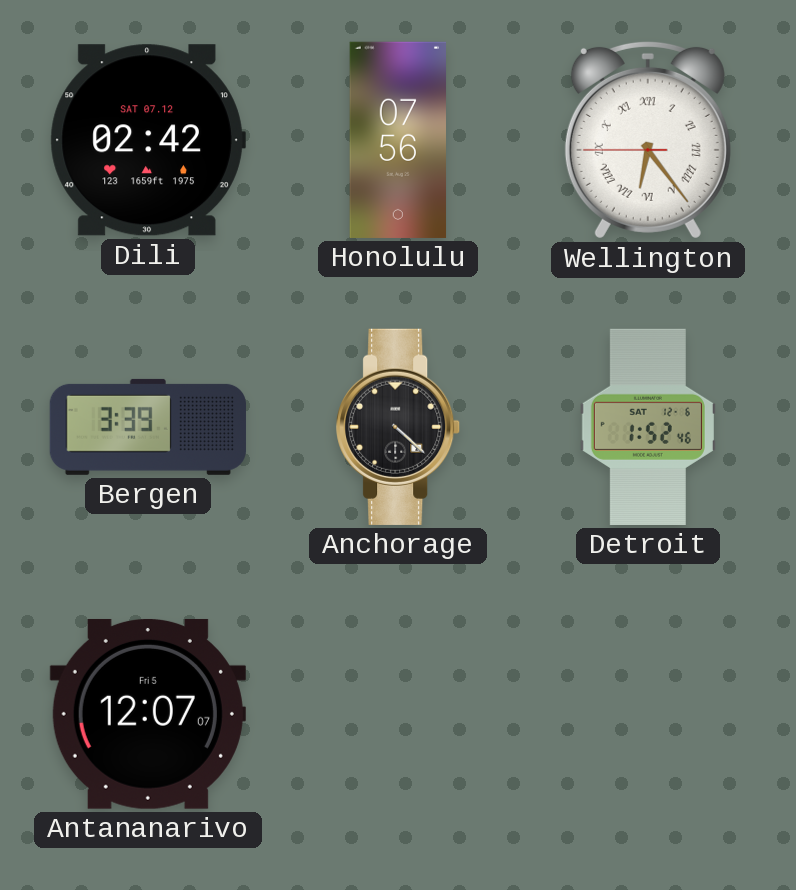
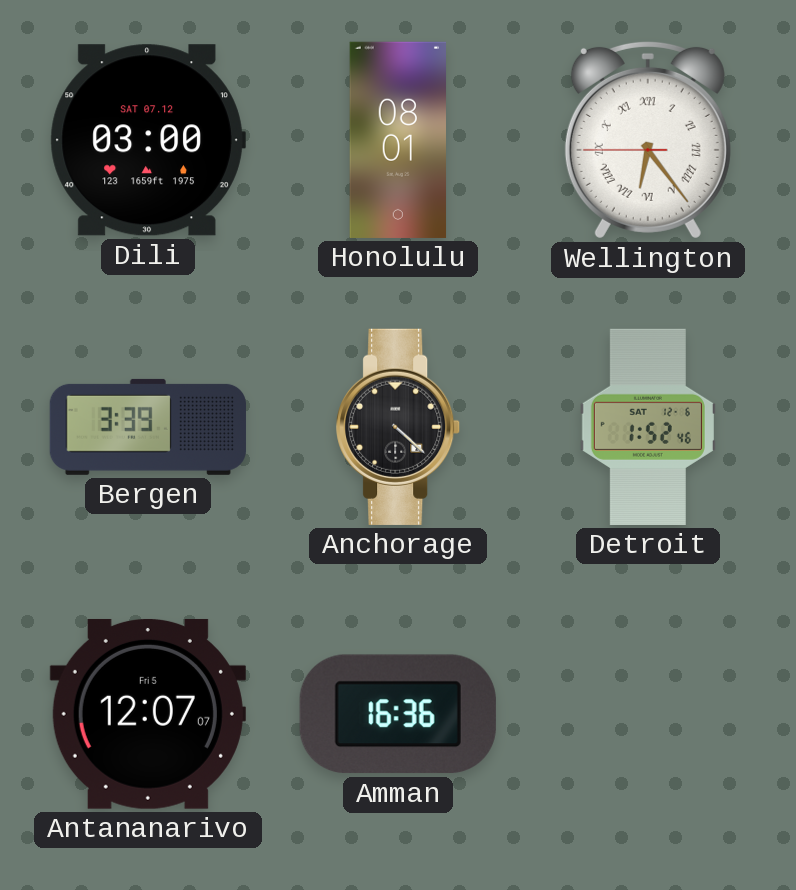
Dili: 02:42 -> 03:00
Honolulu: 07:56 -> 08:01
Amman: none -> 16:36
